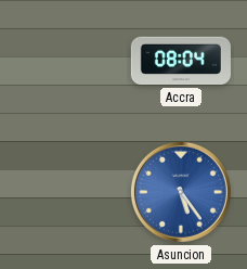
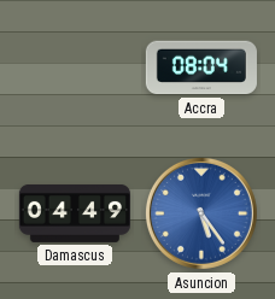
Damascus: none -> 04:49
